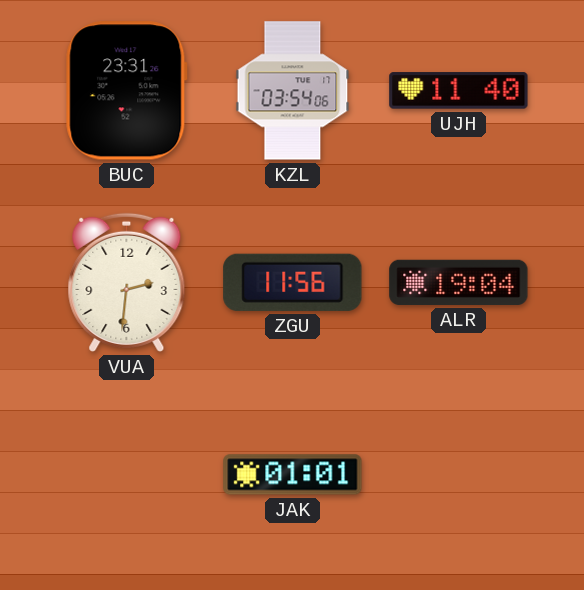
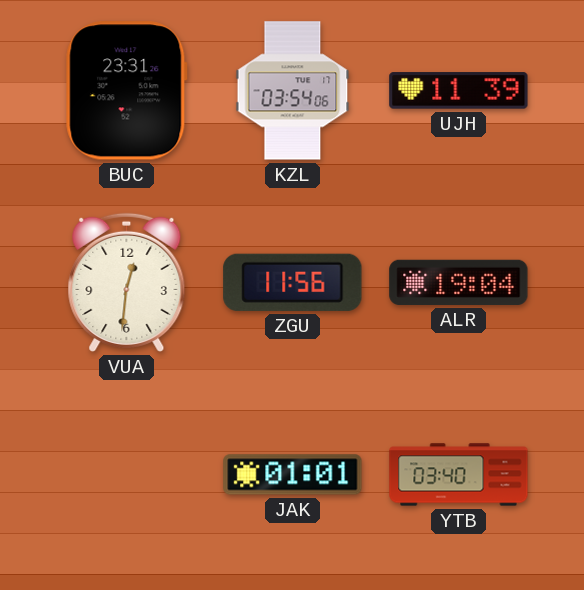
UJH: 11:40 -> 11:39
VUA: 2:31 -> 12:31
YTB: none -> 03:40
